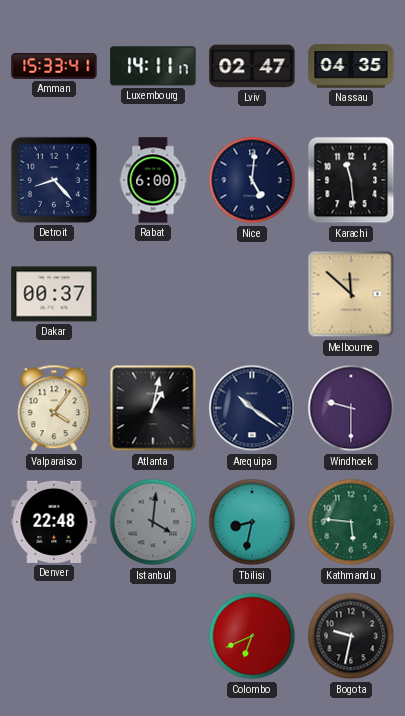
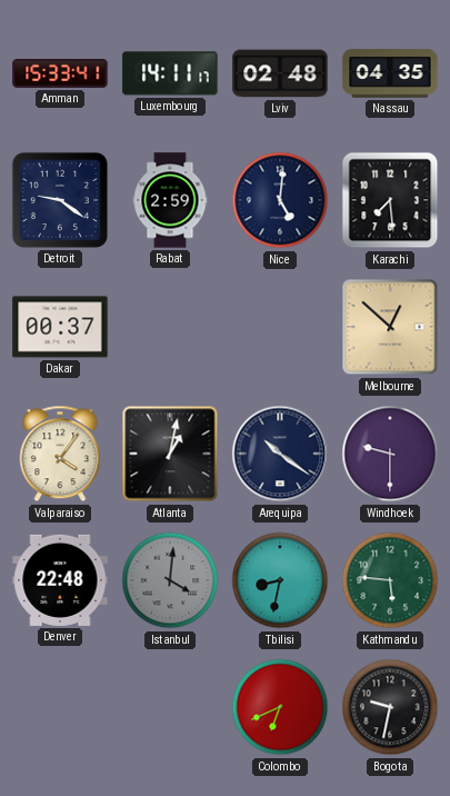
Lviv: 02:47 -> 02:48
Detroit: 8:23 -> 9:21
Rabat: 6:00 -> 2:59
Karachi: 11:29 -> 7:29
Melbourne: 11:52 -> 12:52
